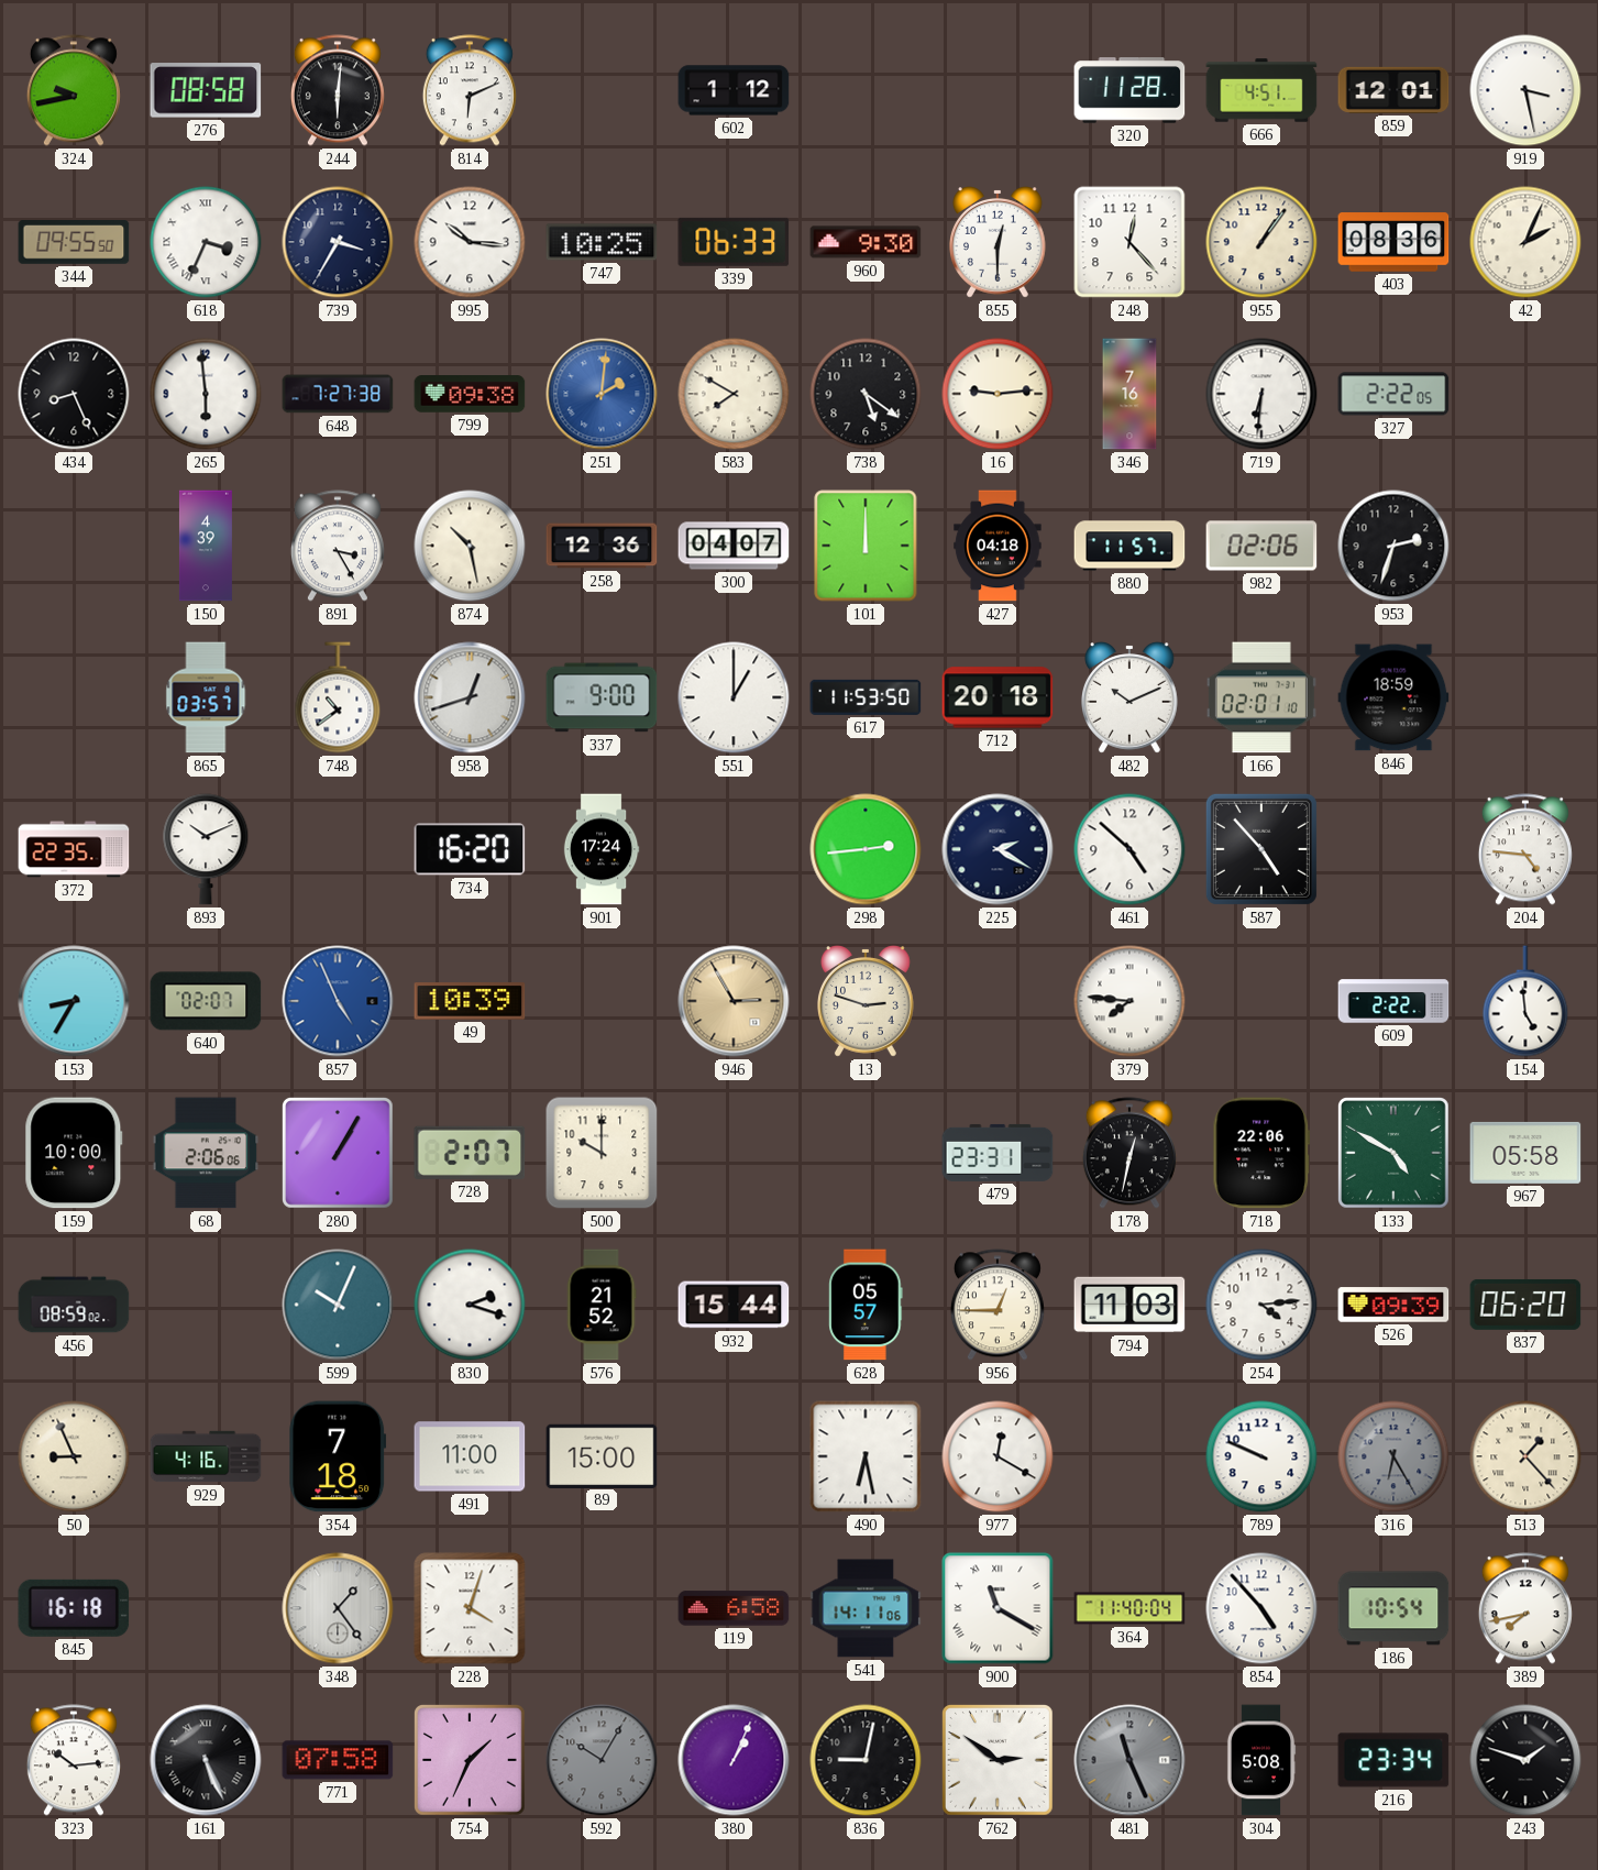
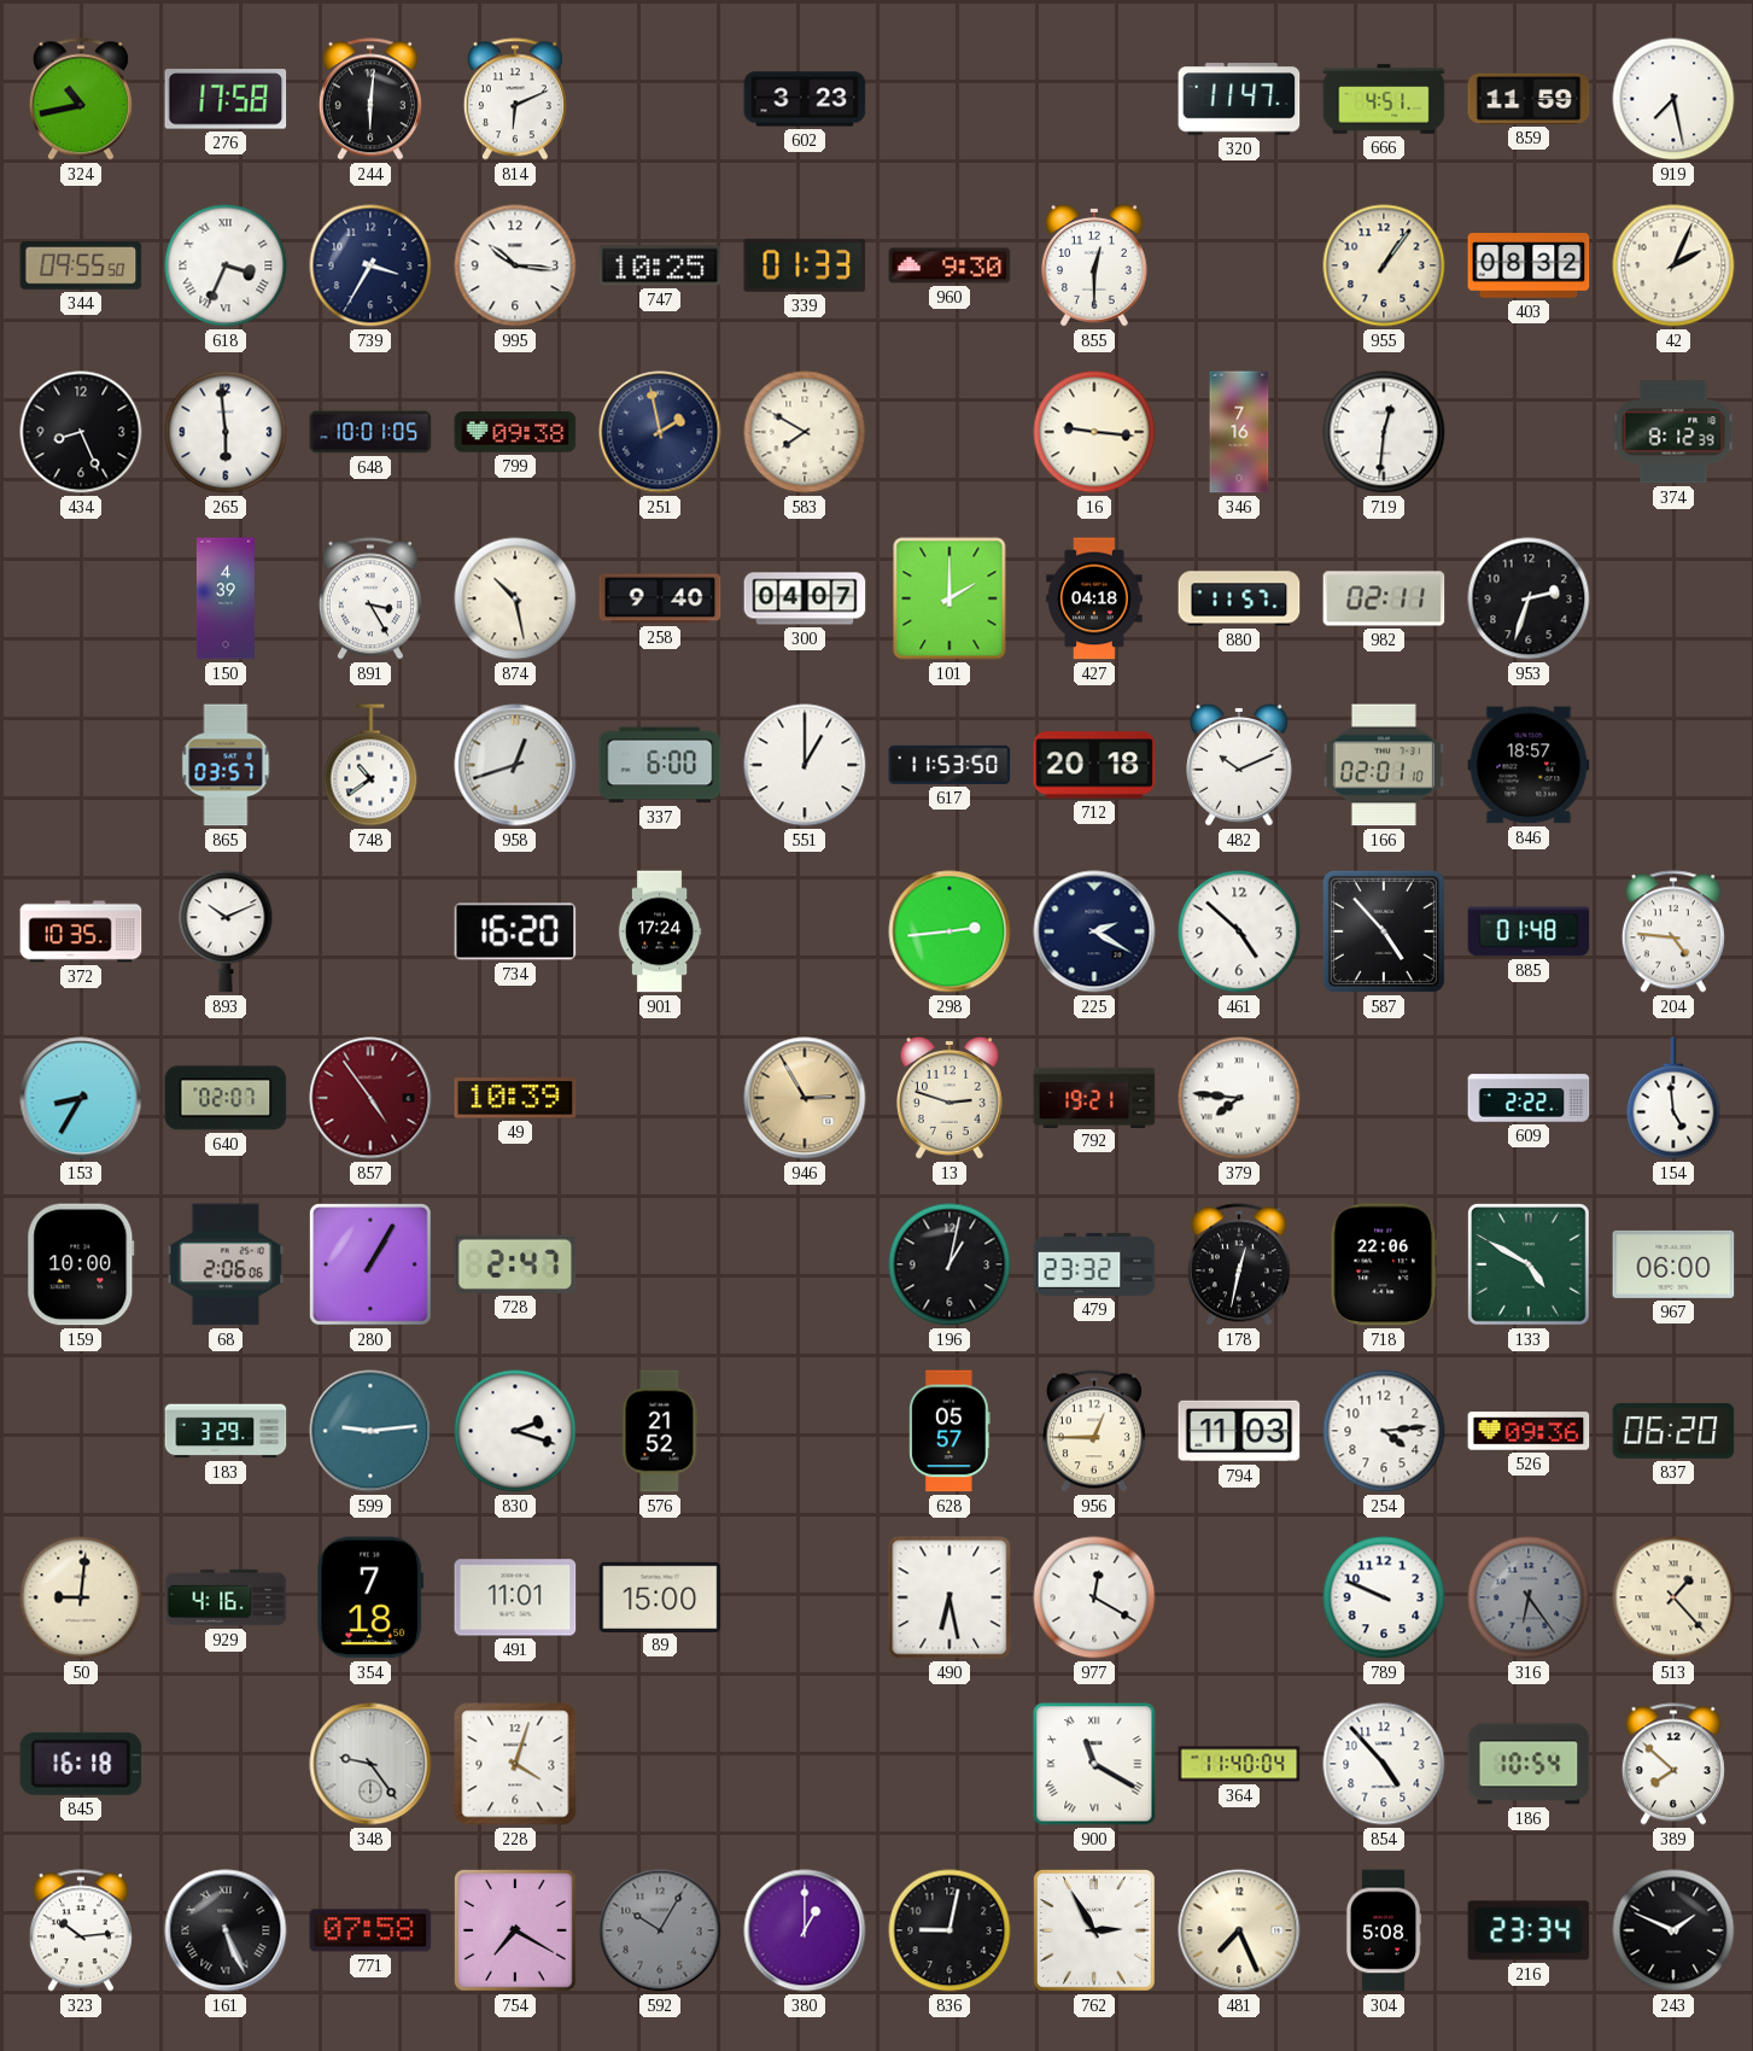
324: 9:43 -> 10:43
276: 08:58 -> 17:58
602: 1:12 -> 3:23
320: 11:28 -> 11:47
859: 12:01 -> 11:59
919: 3:28 -> 7:28
339: 06:33 -> 01:33
248: 12:23 -> none
403: 08:36 -> 08:32
648: 7:27 -> 10:01
251: 2:01 -> 1:58
251 dial: blue -> navy
738: 5:21 -> none
16: 9:14 -> 9:16
719: 6:31 -> 12:31
327: 2:22 -> none
374: none -> 8:12
258: 12:36 -> 9:40
101: 12:00 -> 2:00
982: 02:06 -> 02:11
337: 9:00 -> 6:00
846: 18:59 -> 18:57
372: 22:35 -> 10:35
885: none -> 01:48
857: 4:56 -> 4:54
857 dial: blue -> burgundy
792: none -> 19:21
728: 2:07 -> 2:47
500: 10:00 -> none
196: none -> 1:02
479: 23:31 -> 23:32
967: 05:58 -> 06:00
456: 08:59 -> none
183: none -> 3:29
599: 10:04 -> 9:14
932: 15:44 -> none
526: 09:39 -> 09:36
50: 8:56 -> 9:01
491: 11:00 -> 11:01
316: 6:25 -> 6:24
348: 1:24 -> 9:24
119: 6:58 -> none
541: 14:11 -> none
389: 7:43 -> 7:52
754: 1:34 -> 7:20
380: 1:04 -> 1:00
762: 2:51 -> 2:55
481: 11:26 -> 7:26
481 dial: grey -> cream
243: 1:48 -> 1:49
